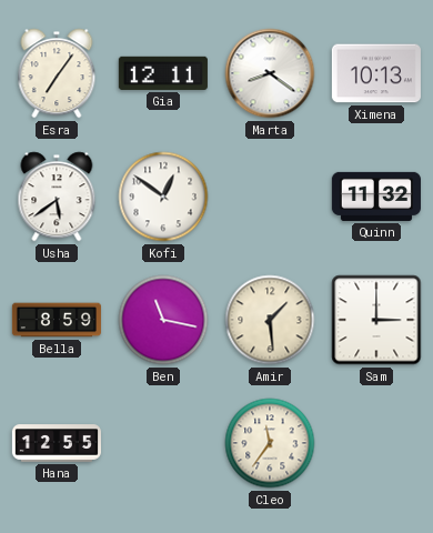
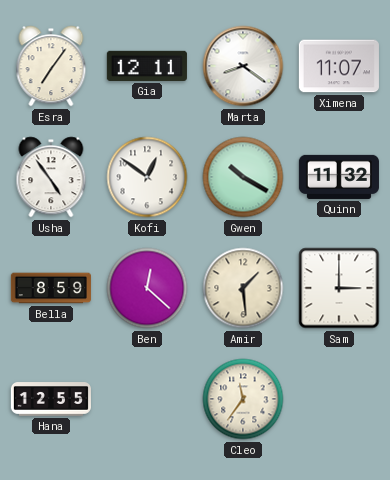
Ximena: 10:13 -> 11:07
Usha: 5:39 -> 4:54
Gwen: none -> 10:20
Ben: 11:17 -> 12:22
